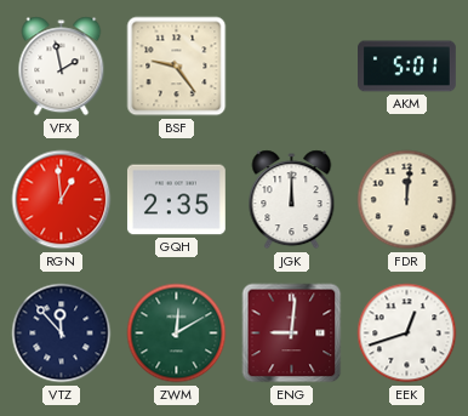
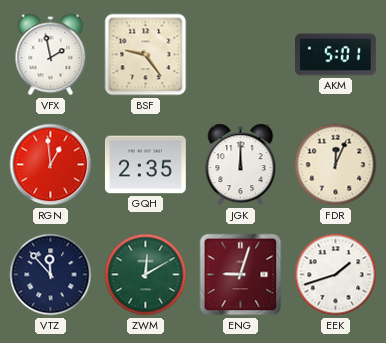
FDR: 12:01 -> 12:04
ENG: 9:01 -> 9:03
EEK: 12:42 -> 1:42
